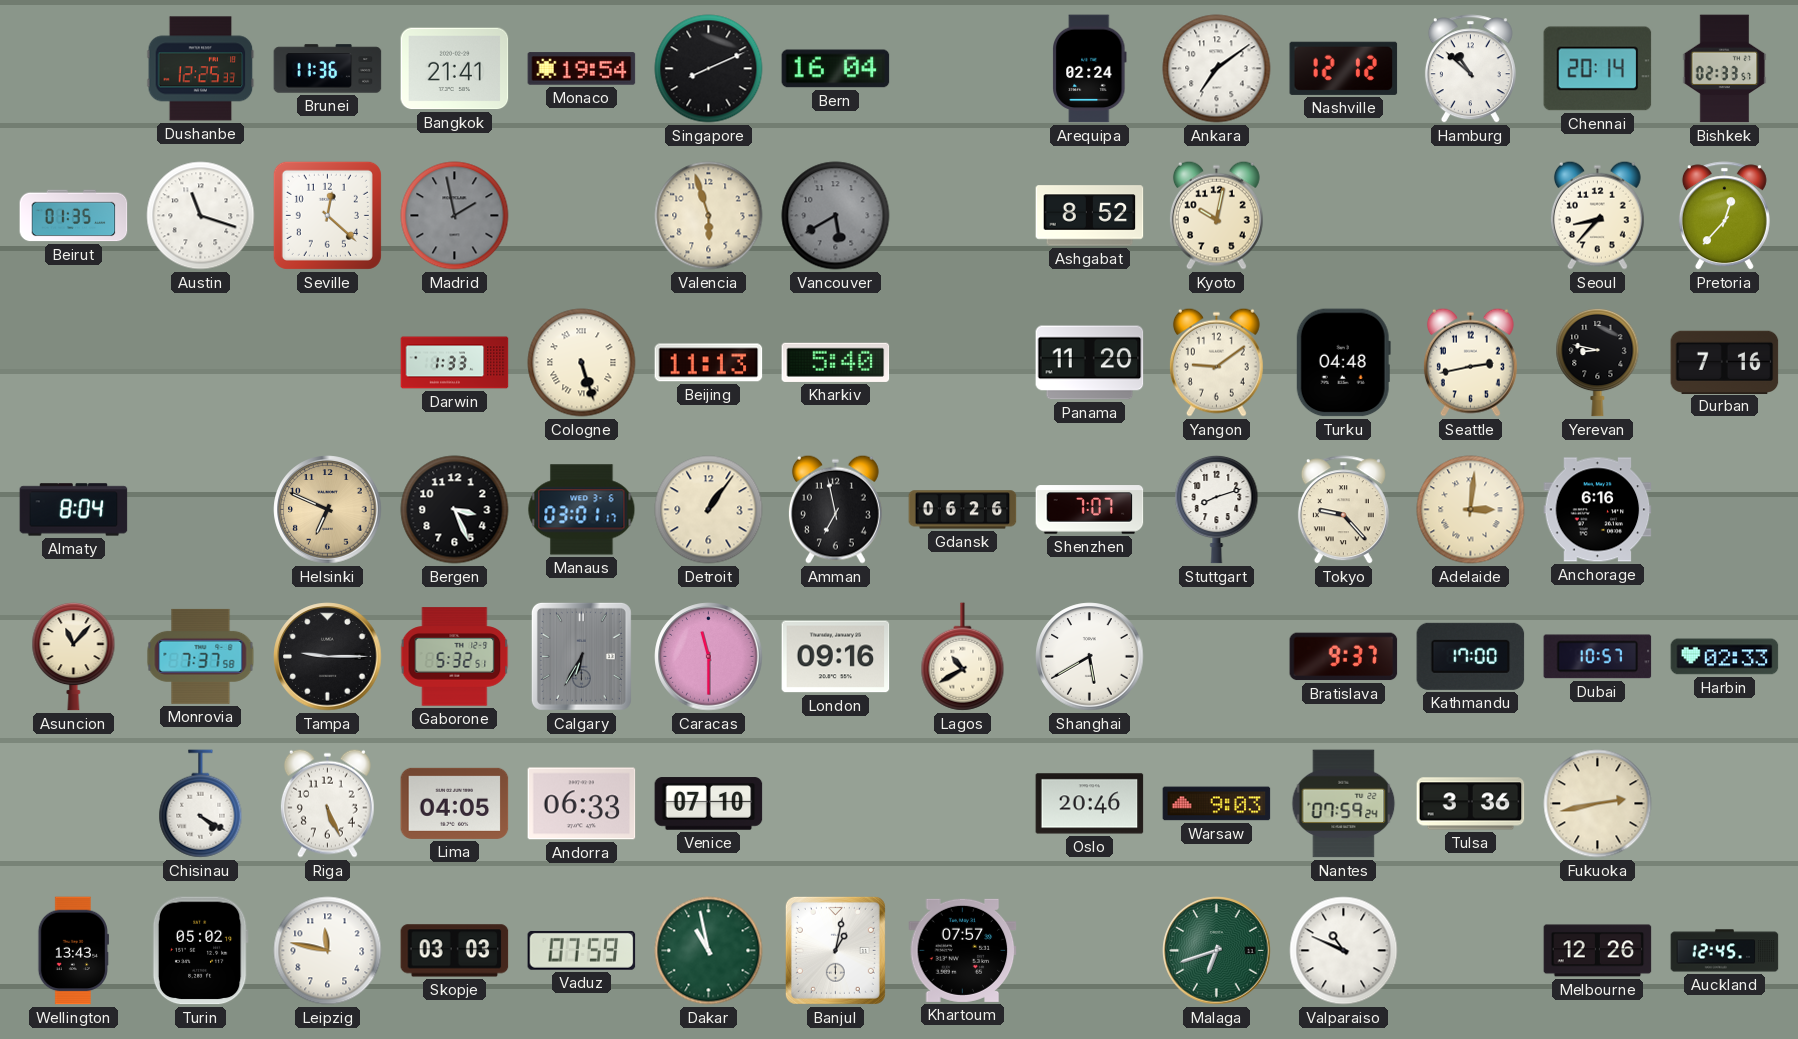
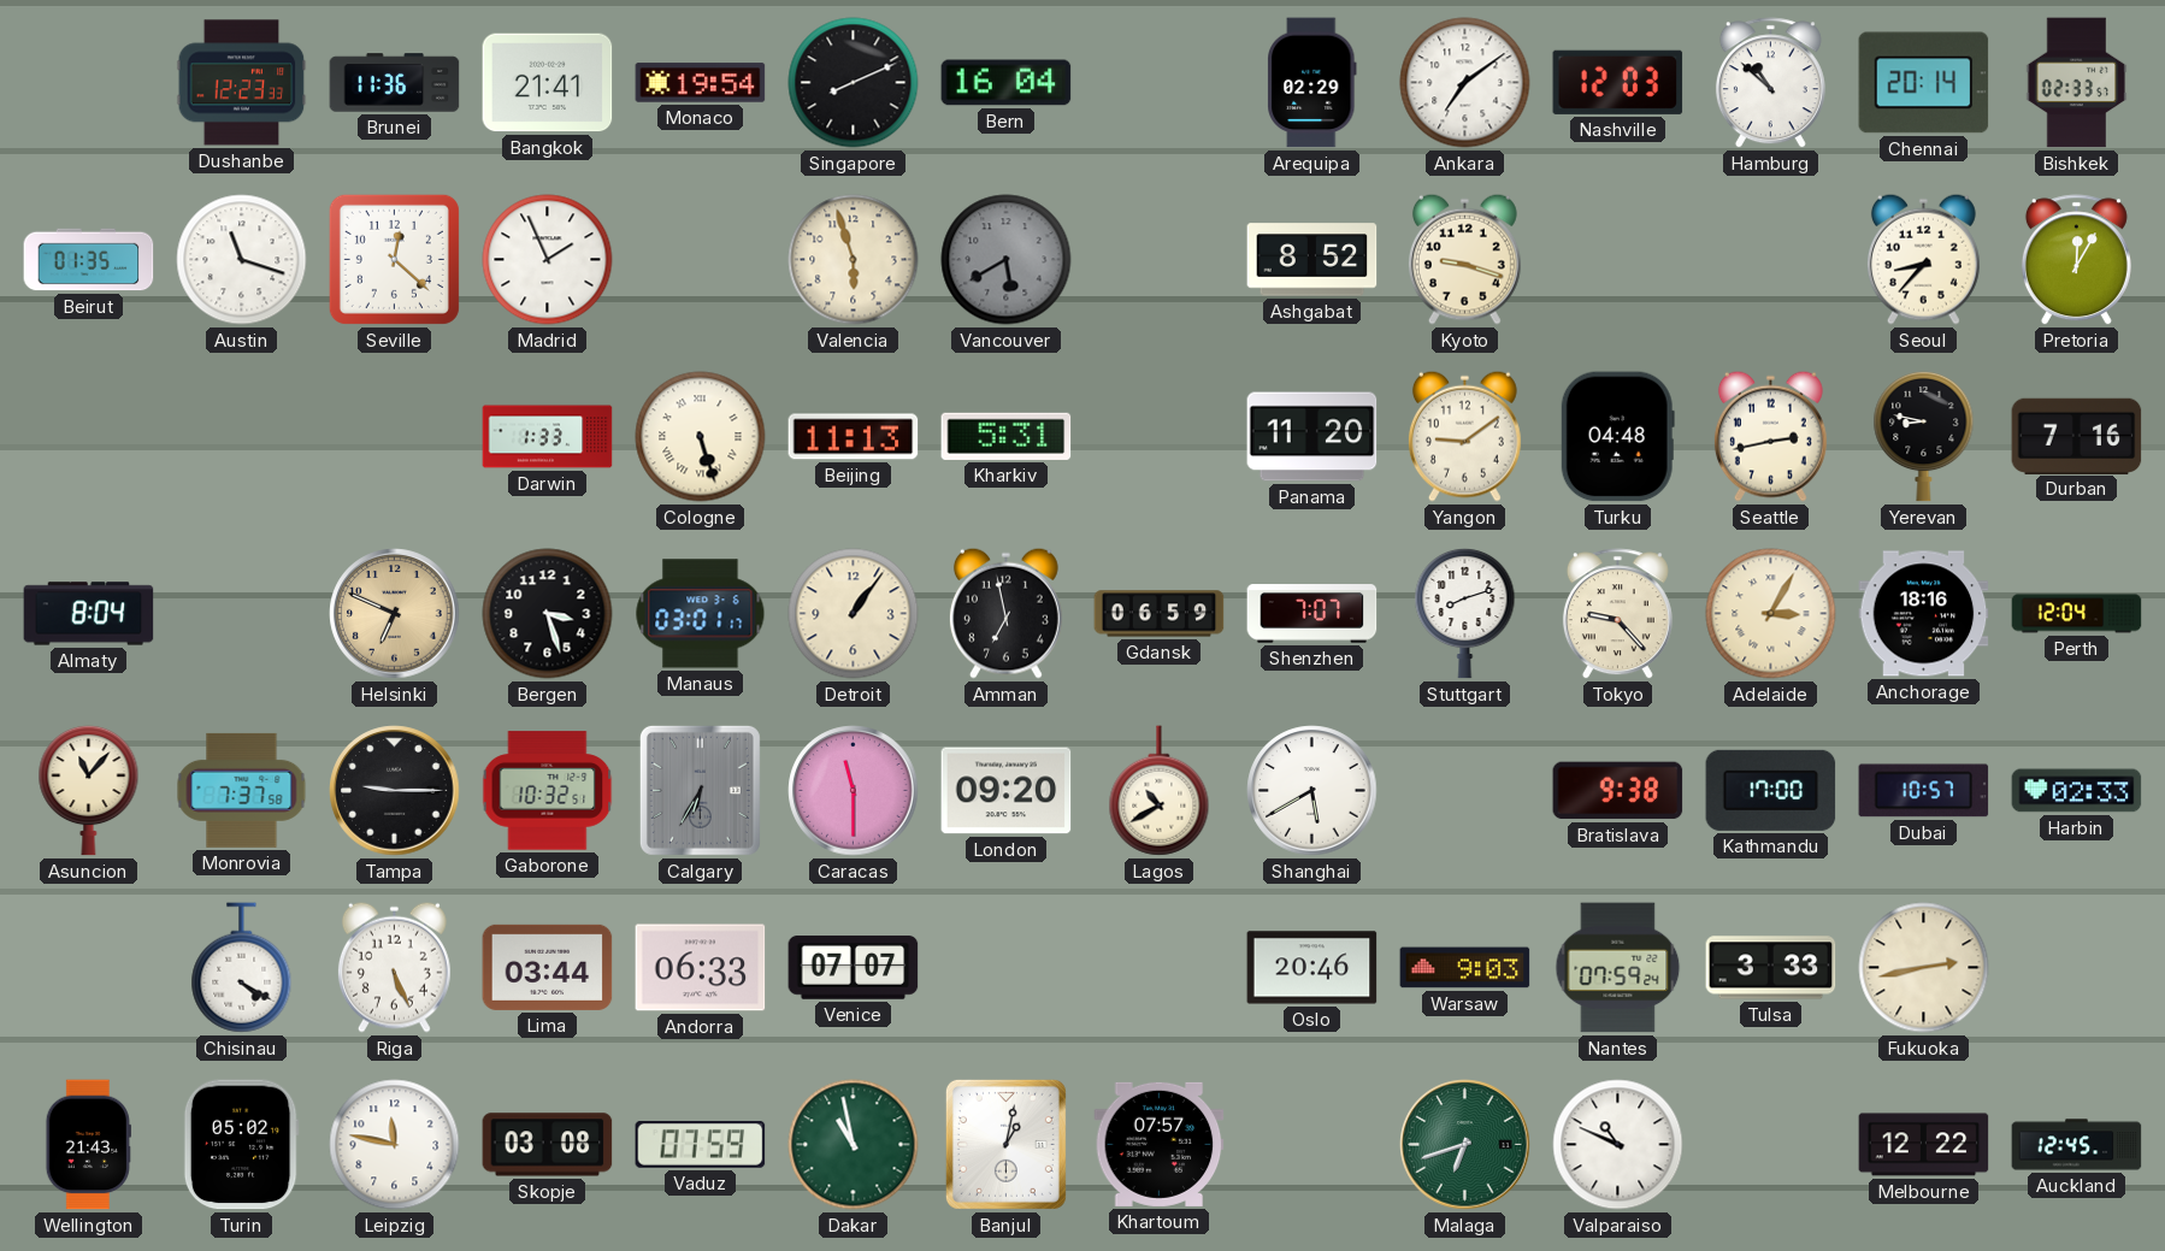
Dushanbe: 12:25 -> 12:23
Arequipa: 02:24 -> 02:29
Nashville: 12:12 -> 12:03
Madrid: 1:58 -> 1:56
Madrid dial: grey -> white
Kyoto: 10:02 -> 9:18
Pretoria: 12:37 -> 12:05
Kharkiv: 5:40 -> 5:31
Bergen: 3:26 -> 3:27
Gdansk: 06:26 -> 06:59
Adelaide: 3:01 -> 3:05
Anchorage: 6:16 -> 18:16
Perth: none -> 12:04
Gaborone: 5:32 -> 10:32
London: 09:16 -> 09:20
Bratislava: 9:37 -> 9:38
Lima: 04:05 -> 03:44
Venice: 07:10 -> 07:07
Tulsa: 3:36 -> 3:33
Wellington: 13:43 -> 21:43
Skopje: 03:03 -> 03:08
Melbourne: 12:26 -> 12:22
